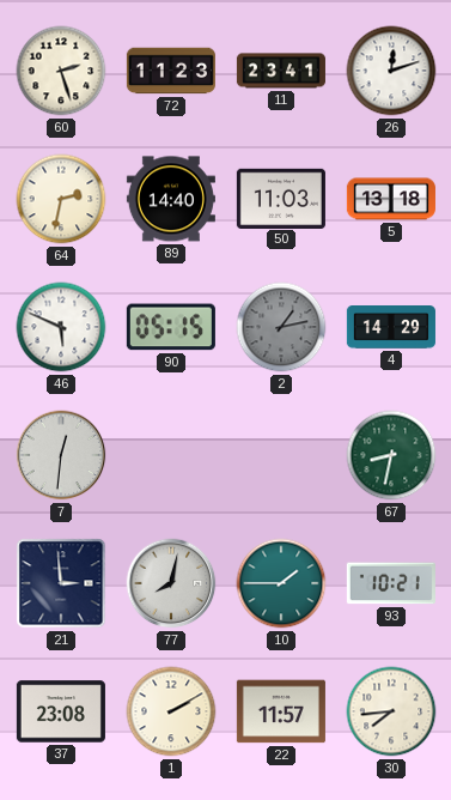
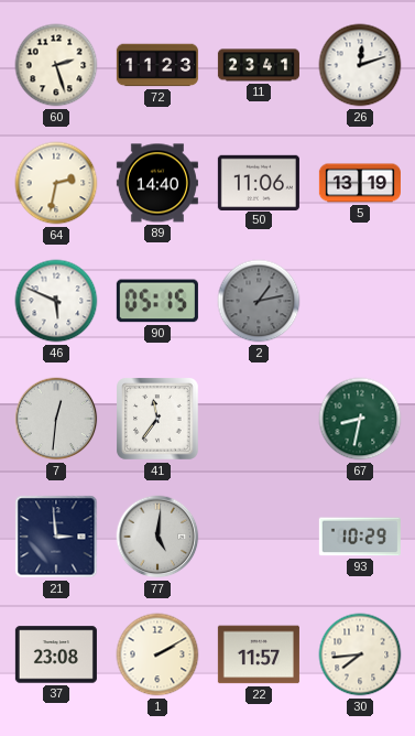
50: 11:03 -> 11:06
5: 13:18 -> 13:19
4: 14:29 -> none
41: none -> 11:36
77: 8:02 -> 5:01
10: 1:45 -> none
93: 10:21 -> 10:29
